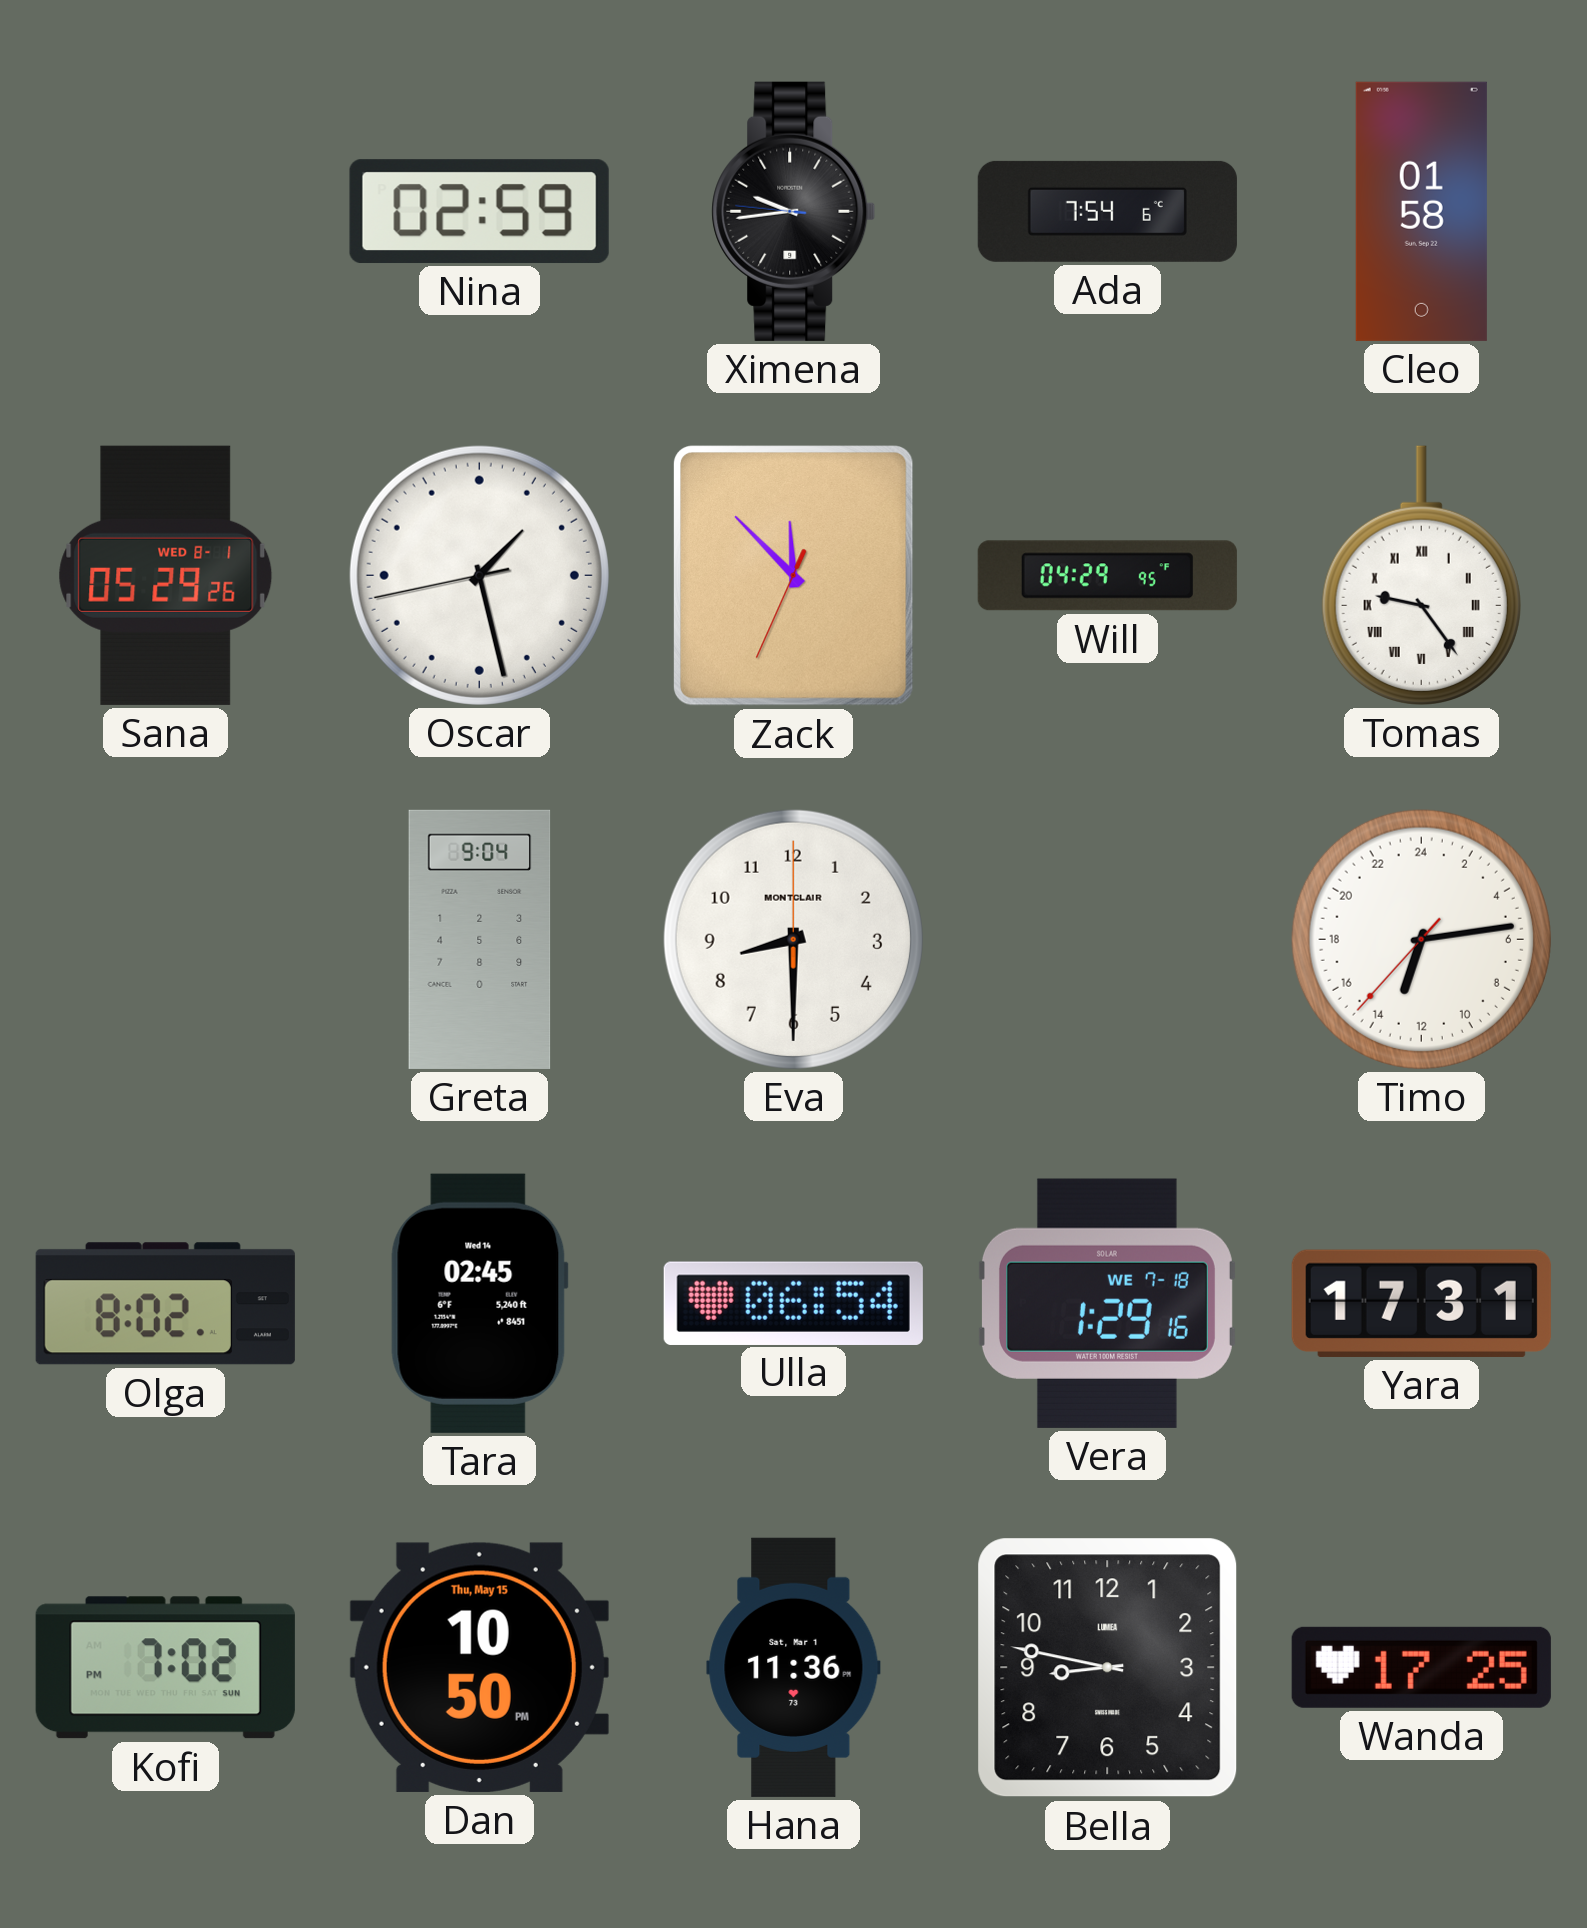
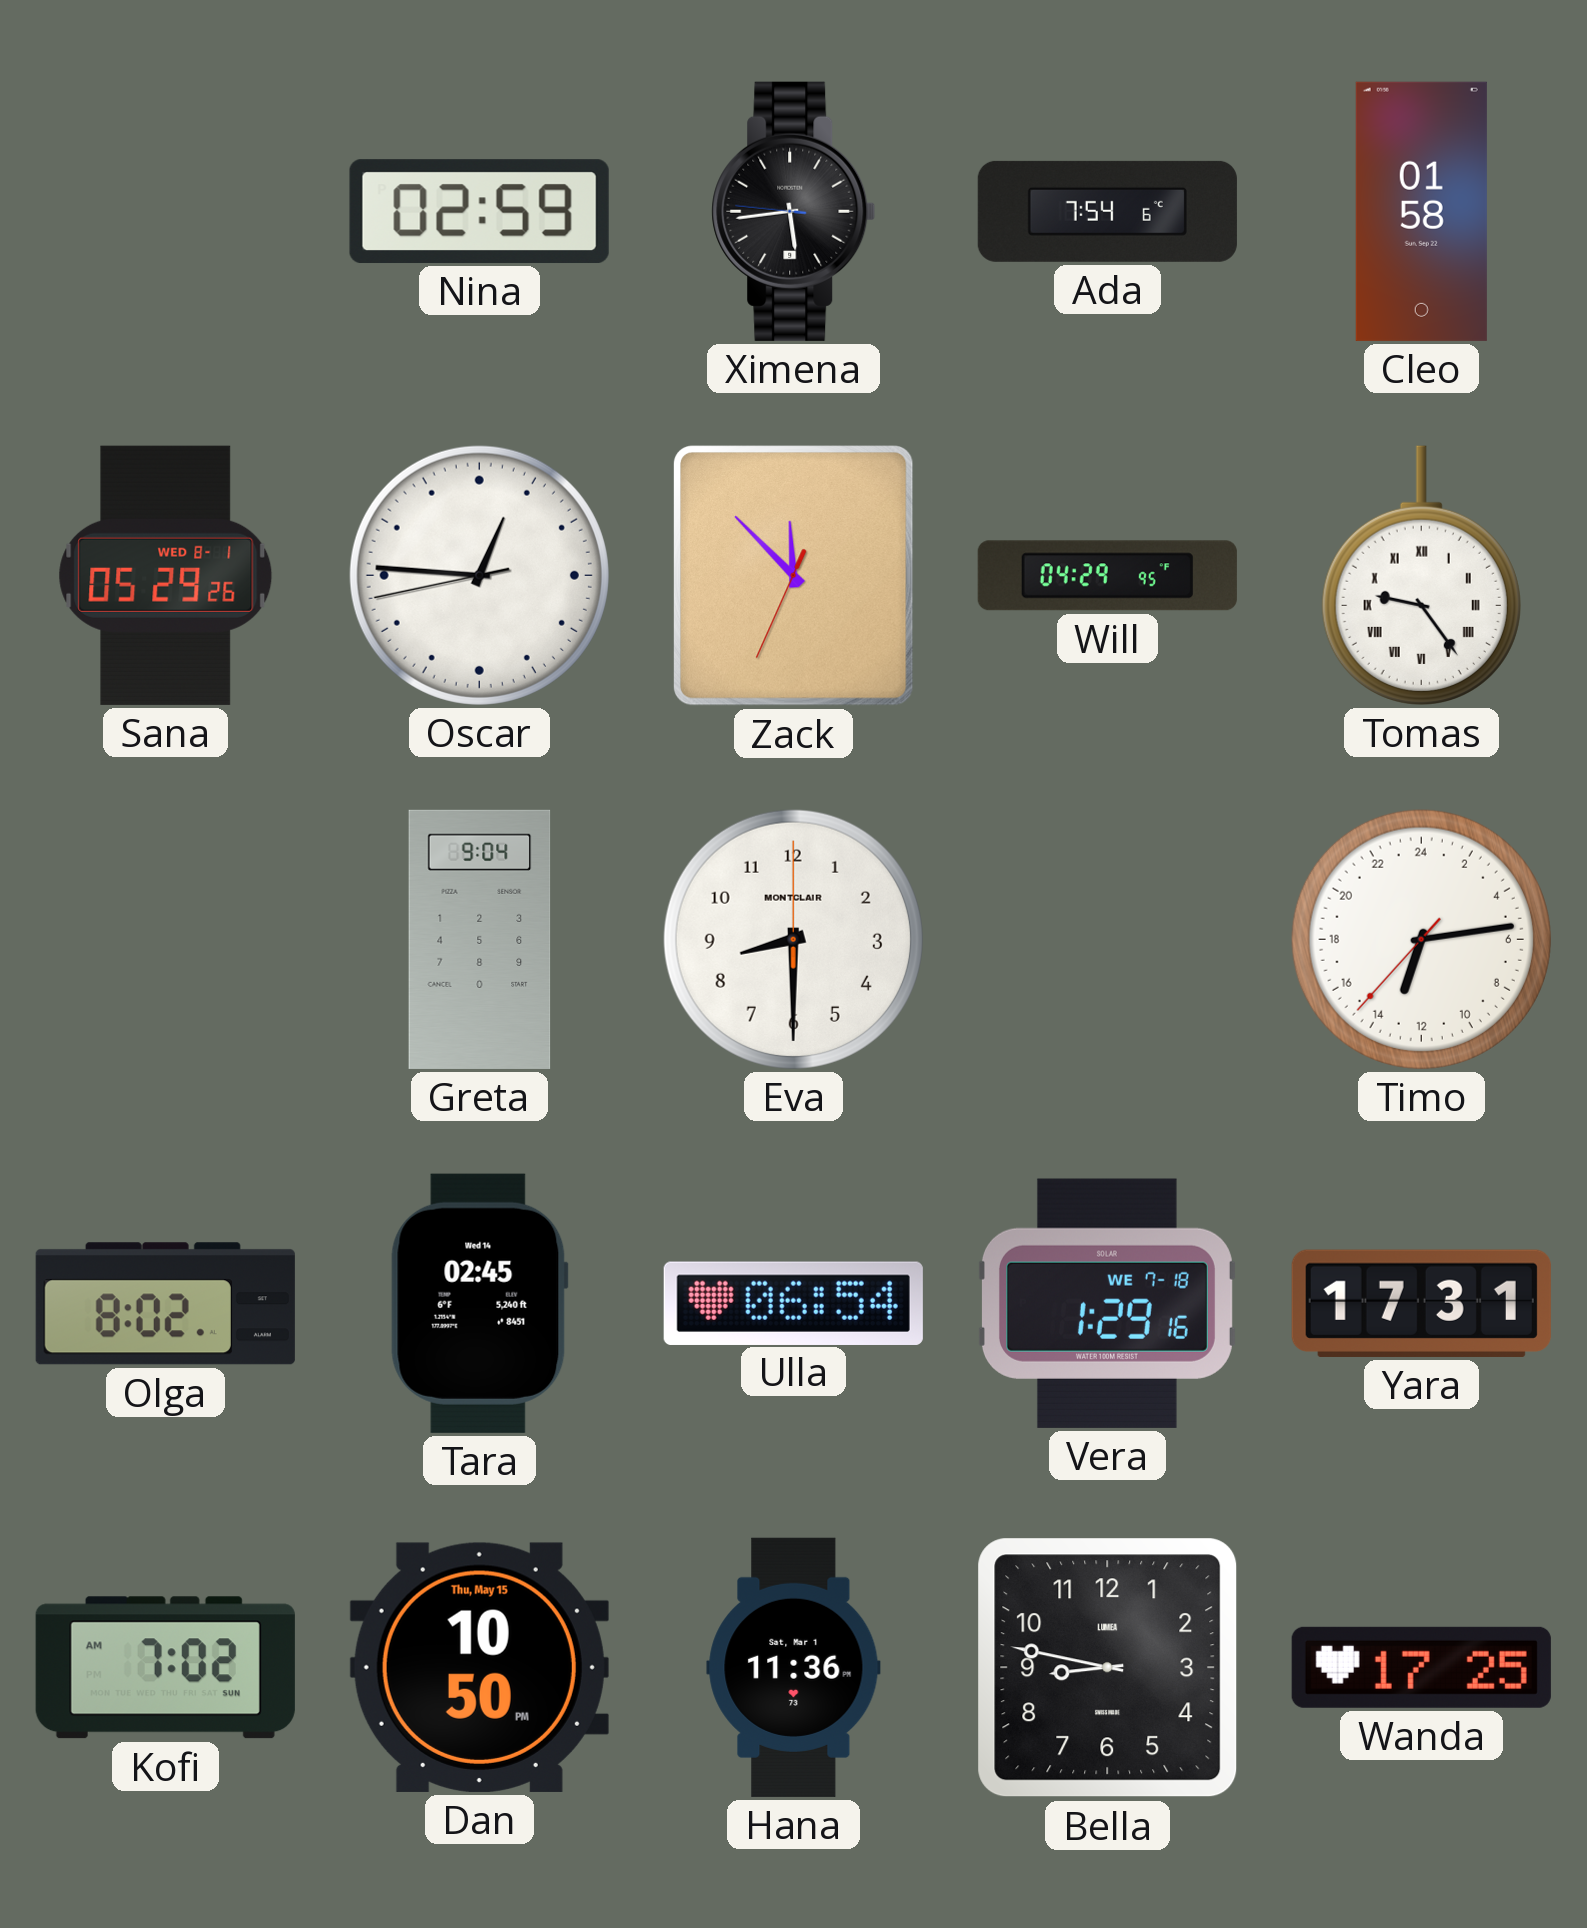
Ximena: 9:43 -> 5:43
Oscar: 1:27 -> 12:45
Kofi: 7:02 PM -> 7:02 AM
